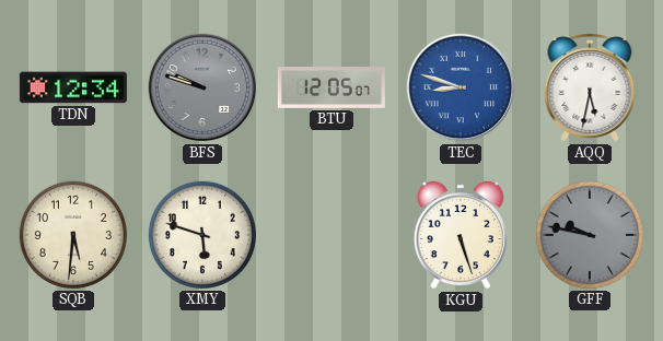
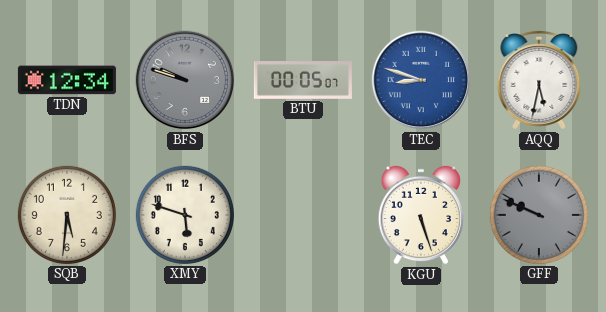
BTU: 12:05 -> 00:05
GFF: 9:47 -> 9:49
